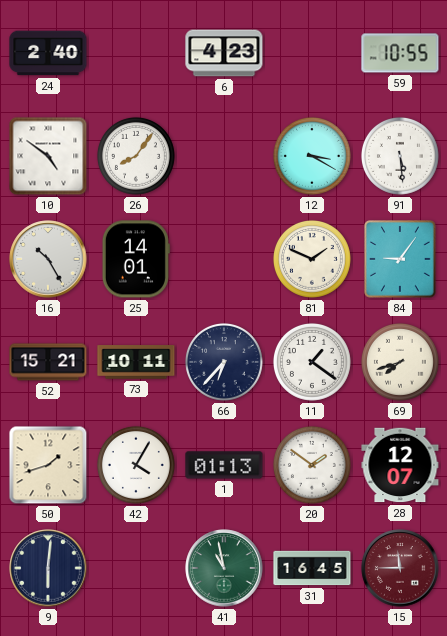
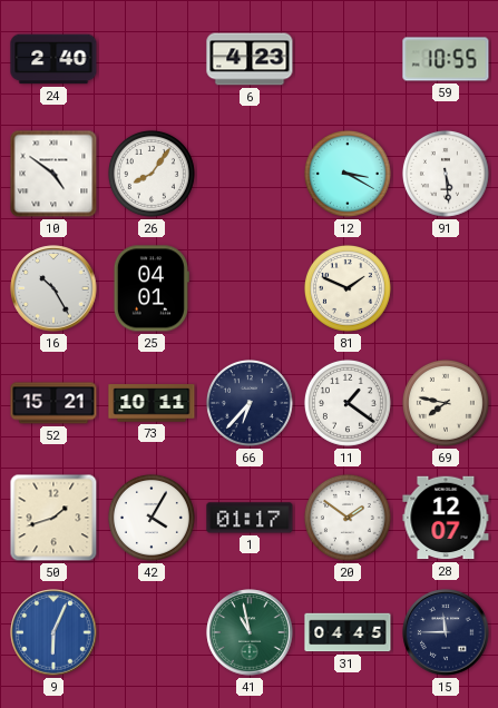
25: 14:01 -> 04:01
84: 9:06 -> none
69: 7:42 -> 7:47
1: 01:13 -> 01:17
9: 6:01 -> 6:04
9 dial: navy -> blue
31: 16:45 -> 04:45
15 dial: burgundy -> navy
